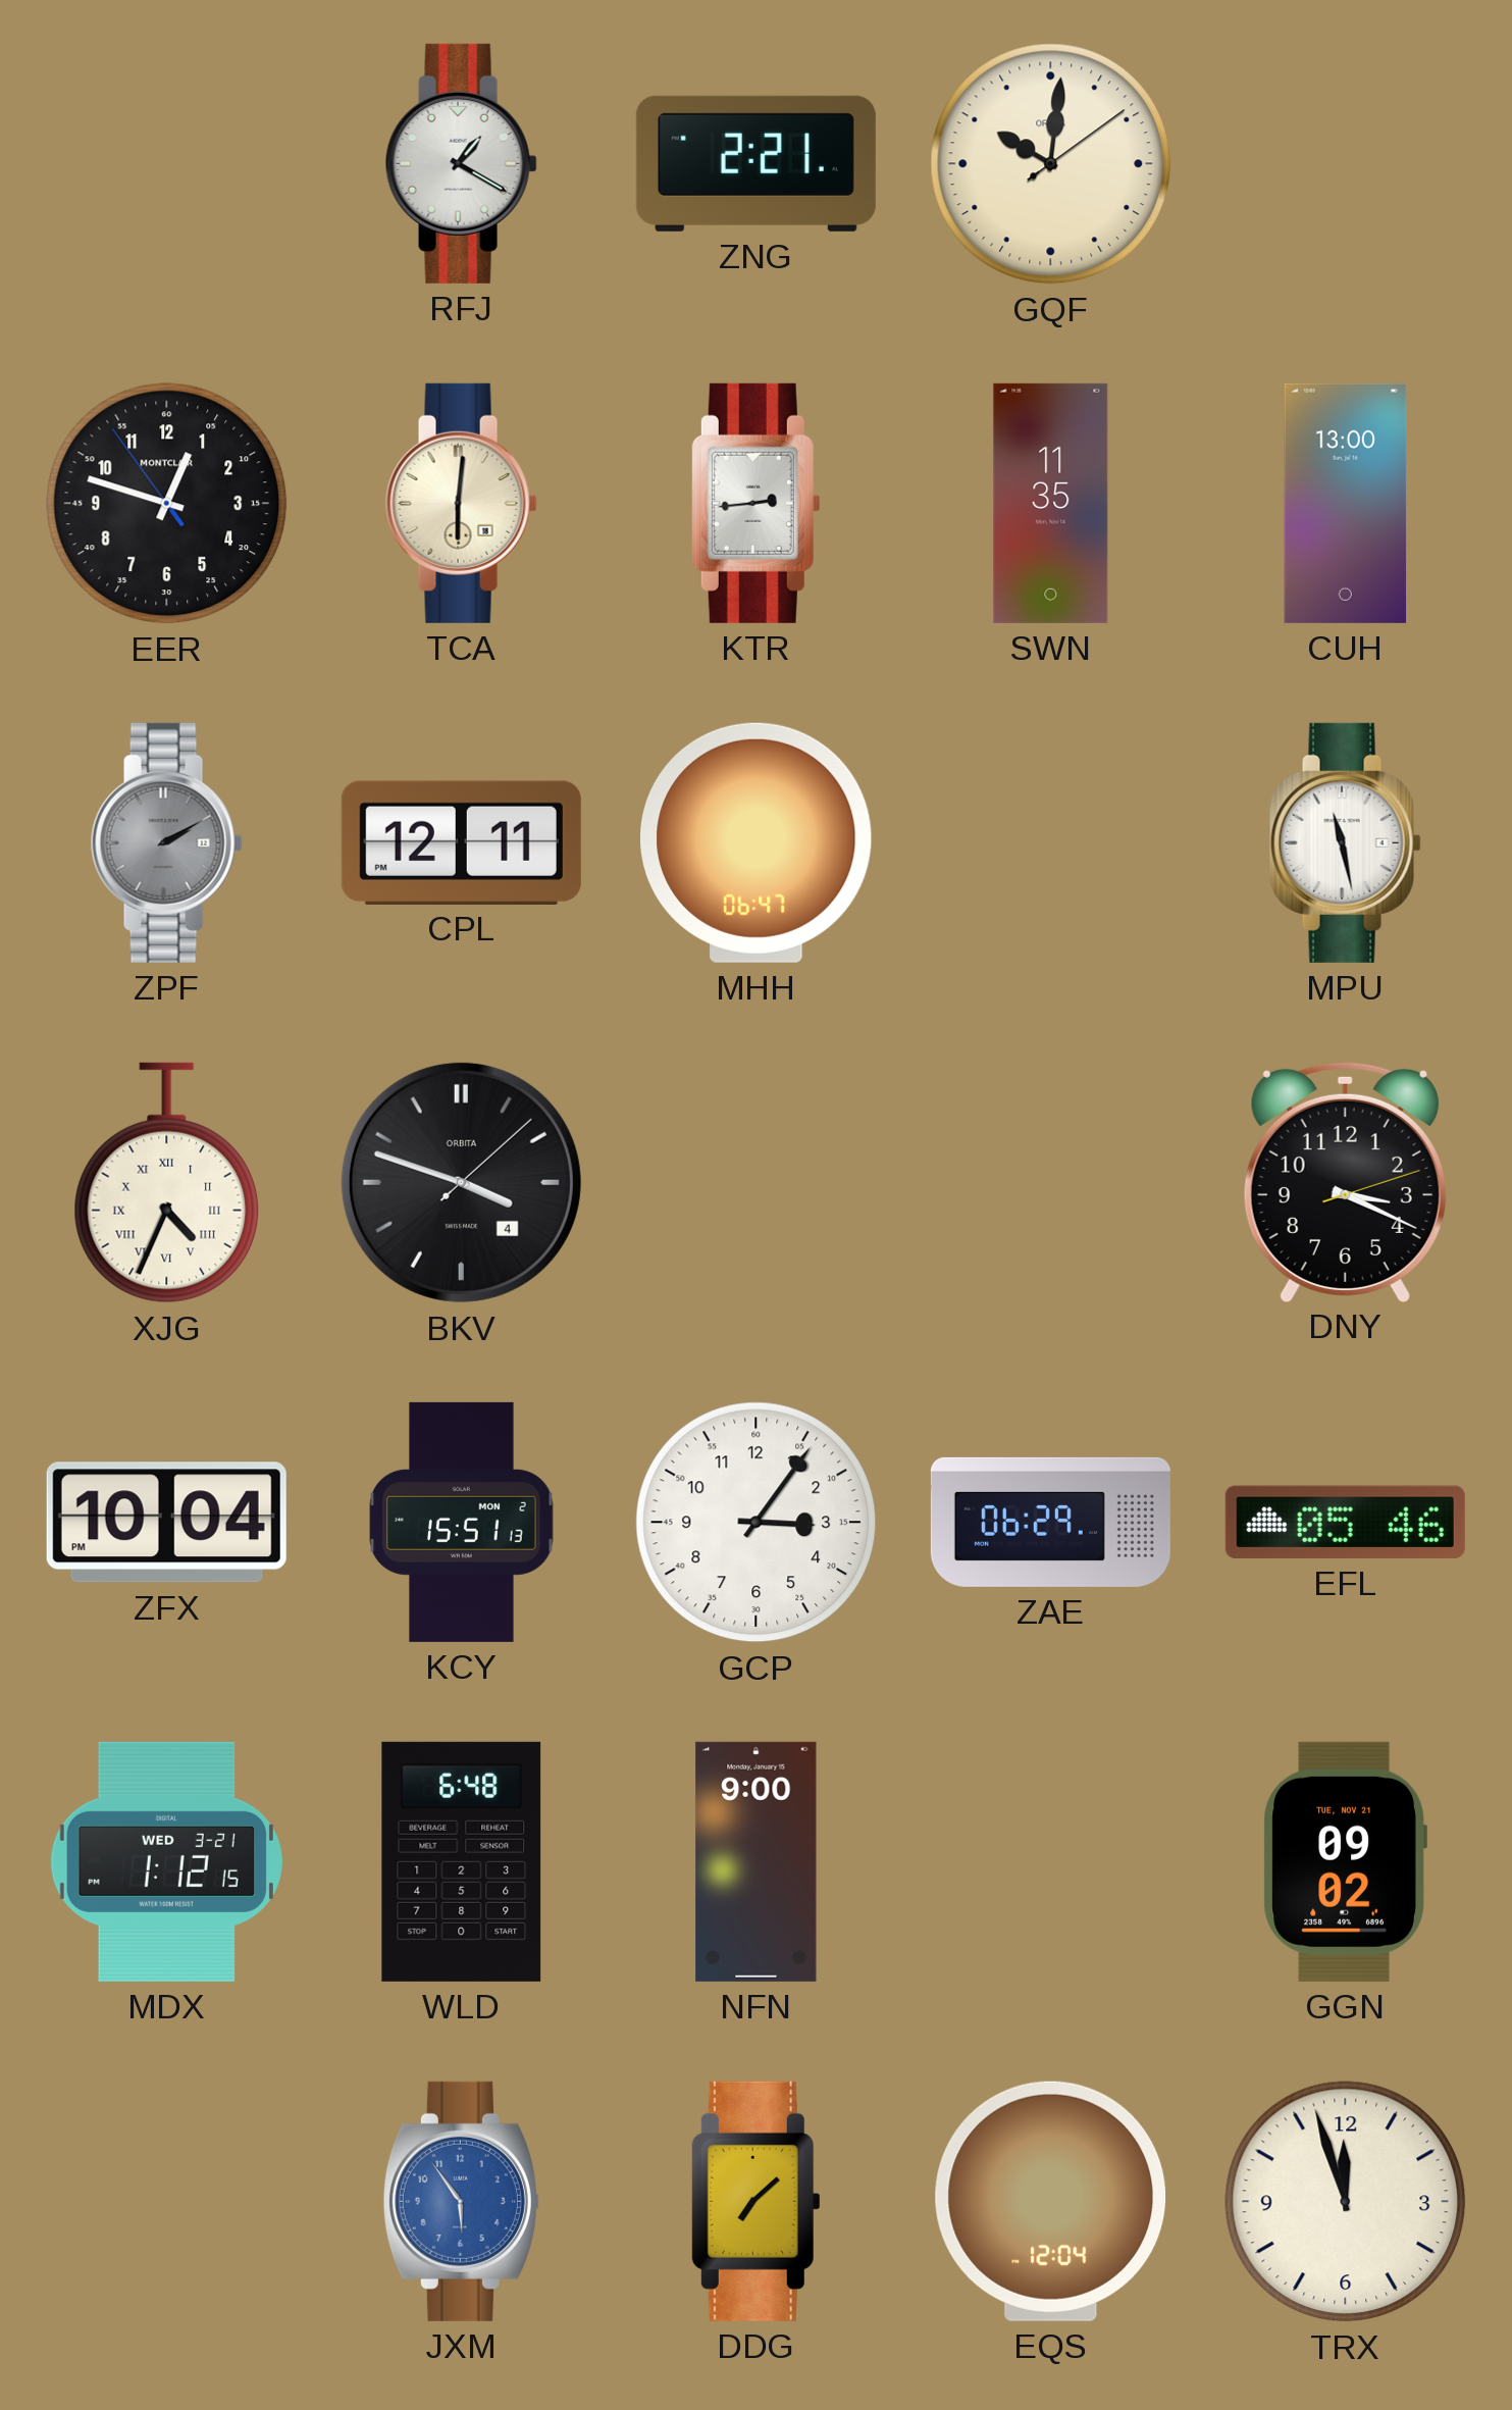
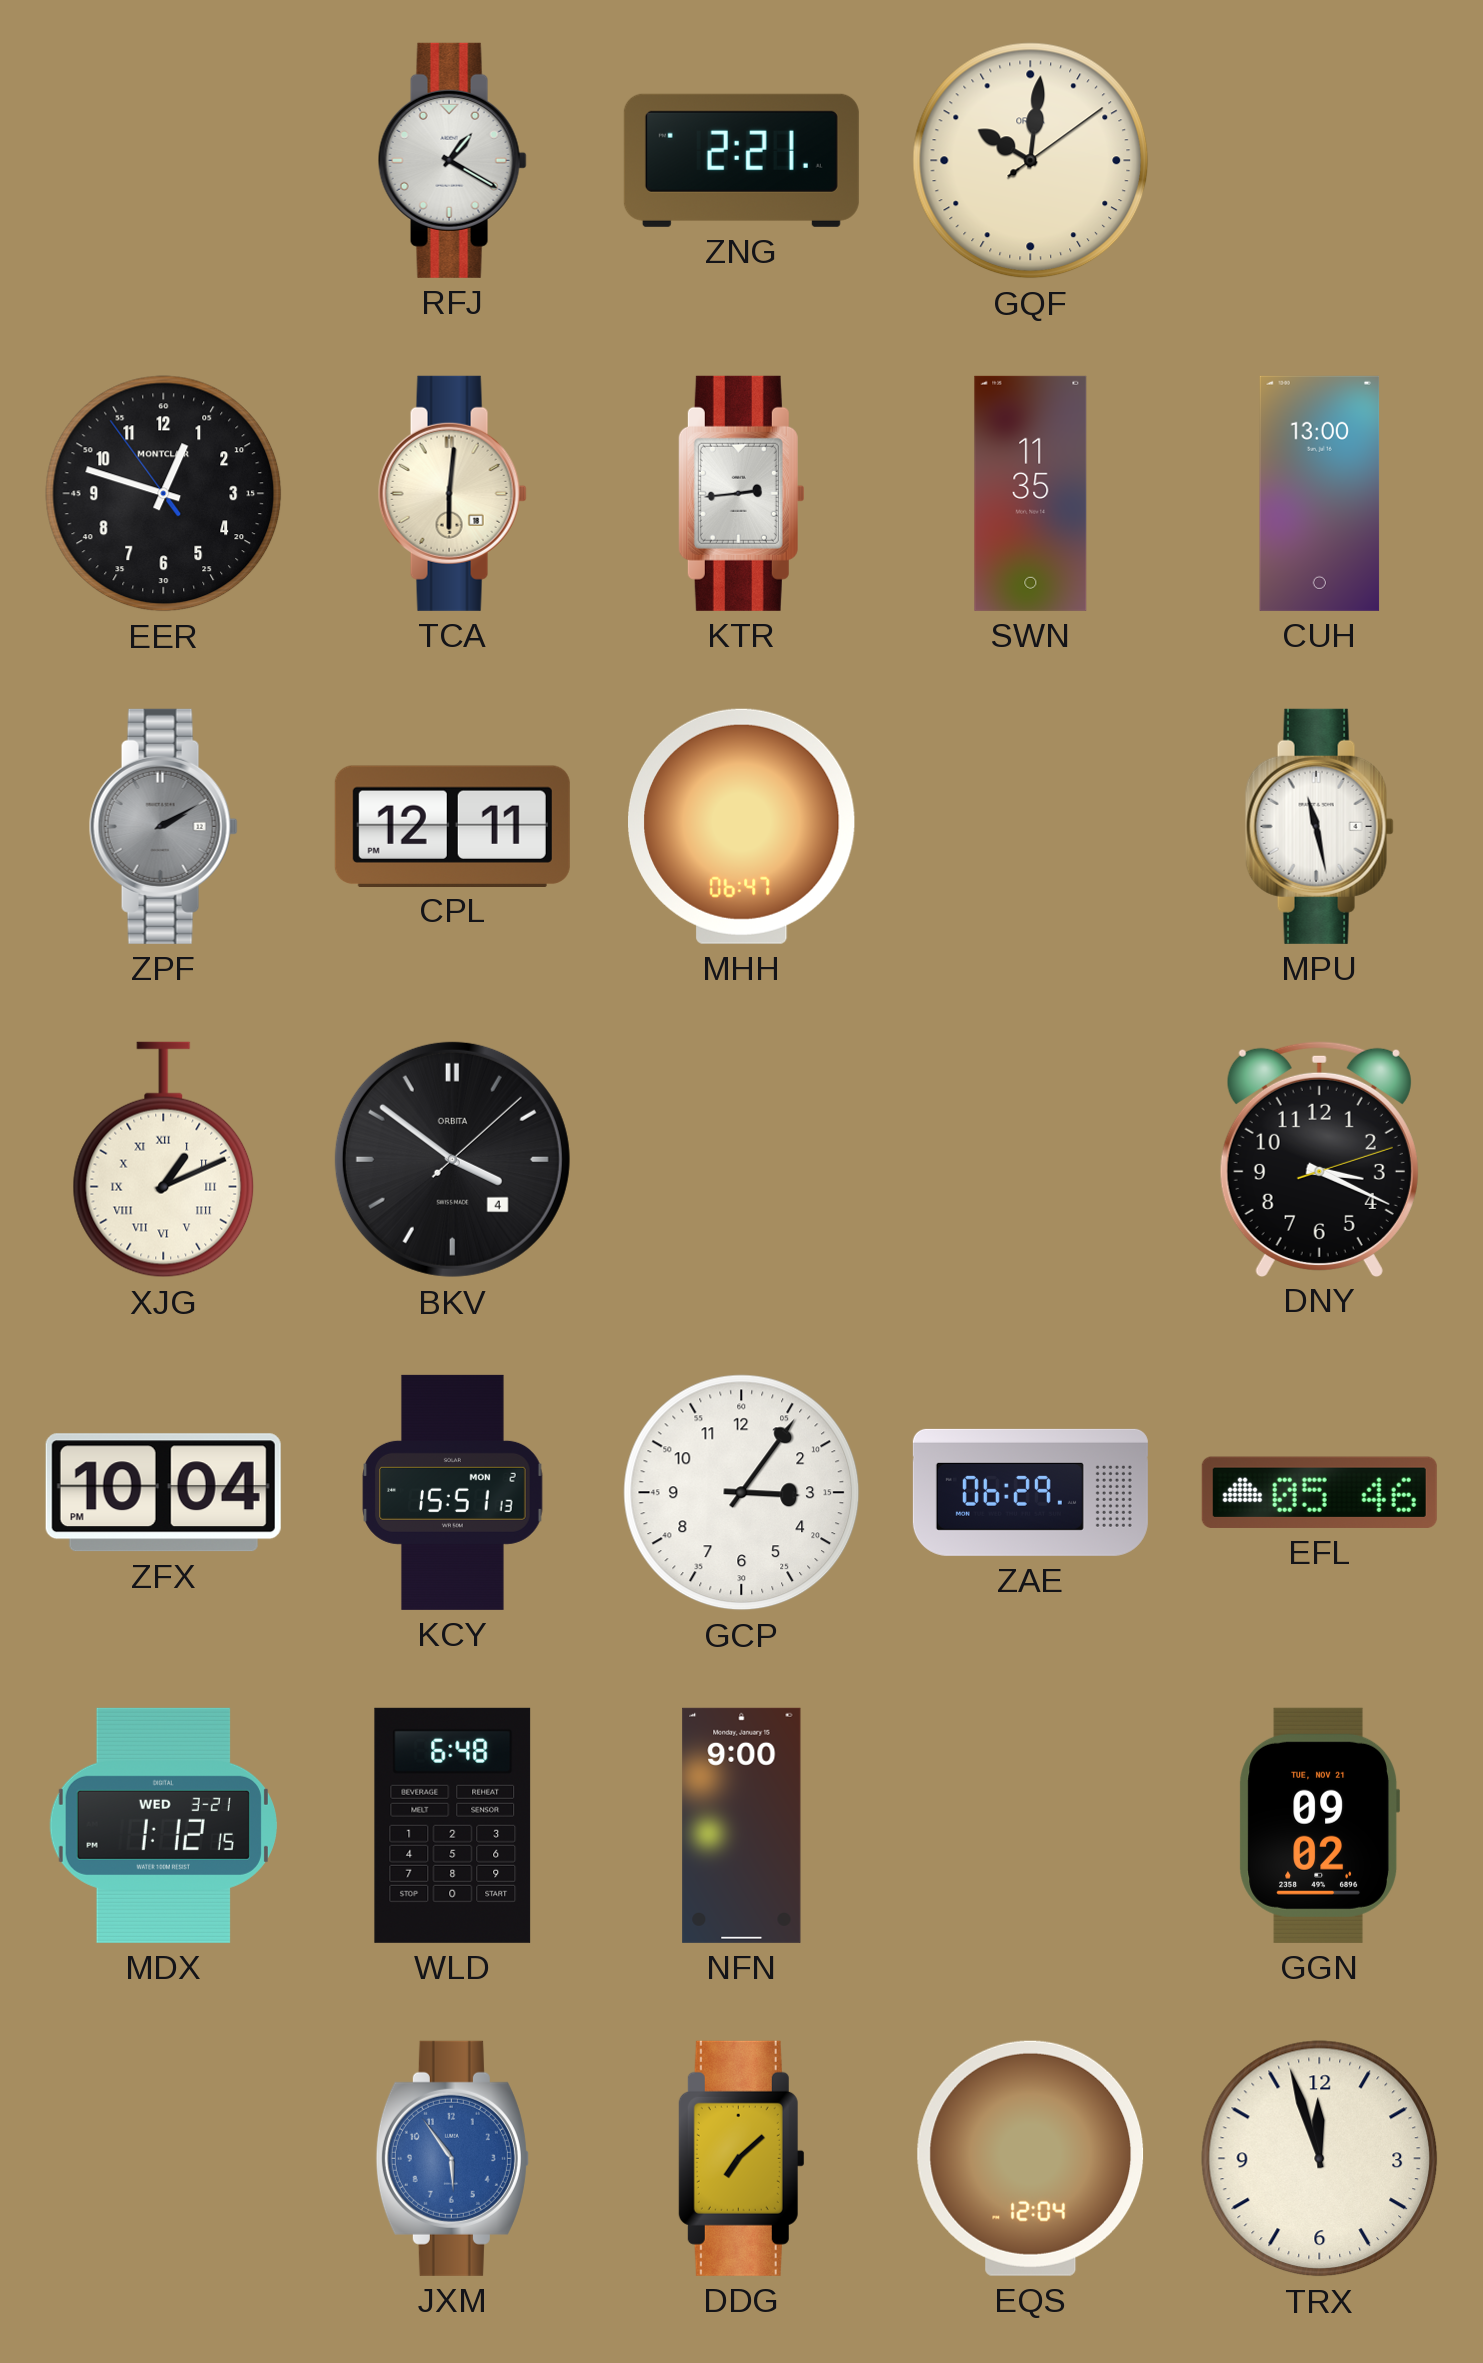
XJG: 4:34 -> 1:11
BKV: 3:48 -> 3:51
